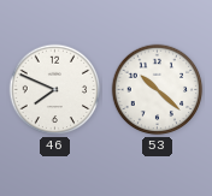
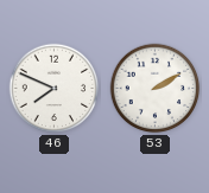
53: 10:22 -> 2:10
